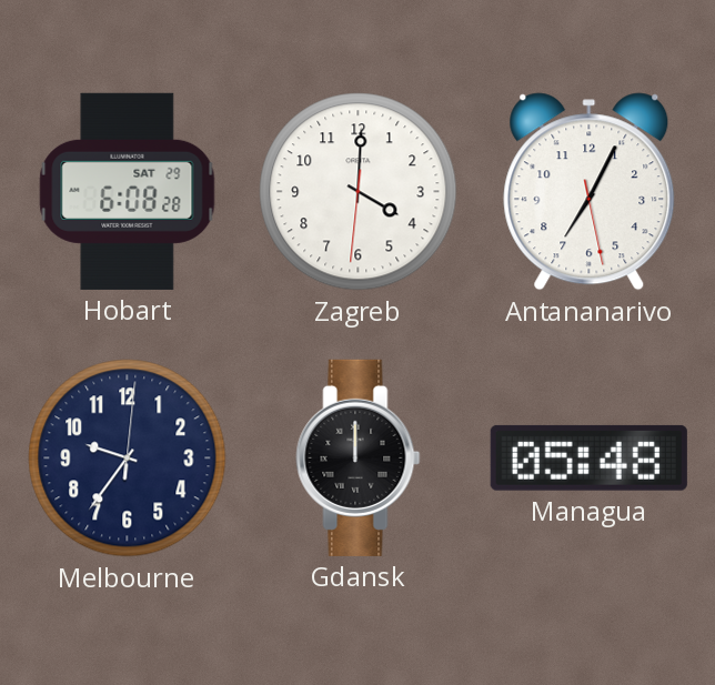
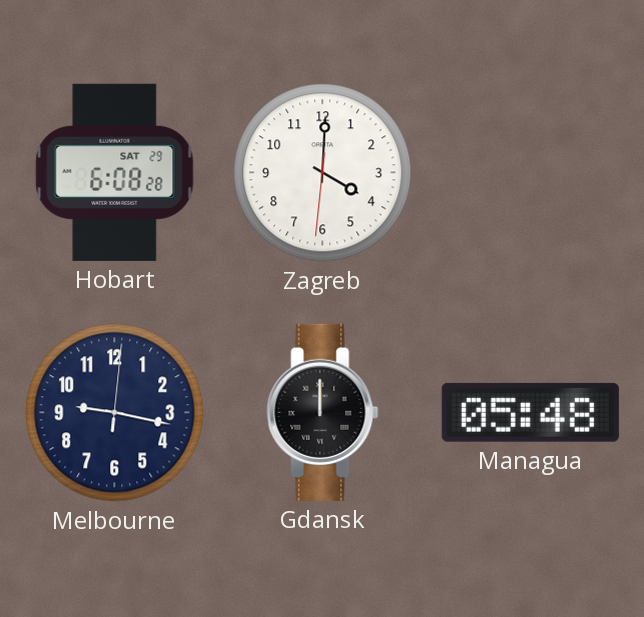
Antananarivo: 7:04 -> none
Melbourne: 9:36 -> 9:17
